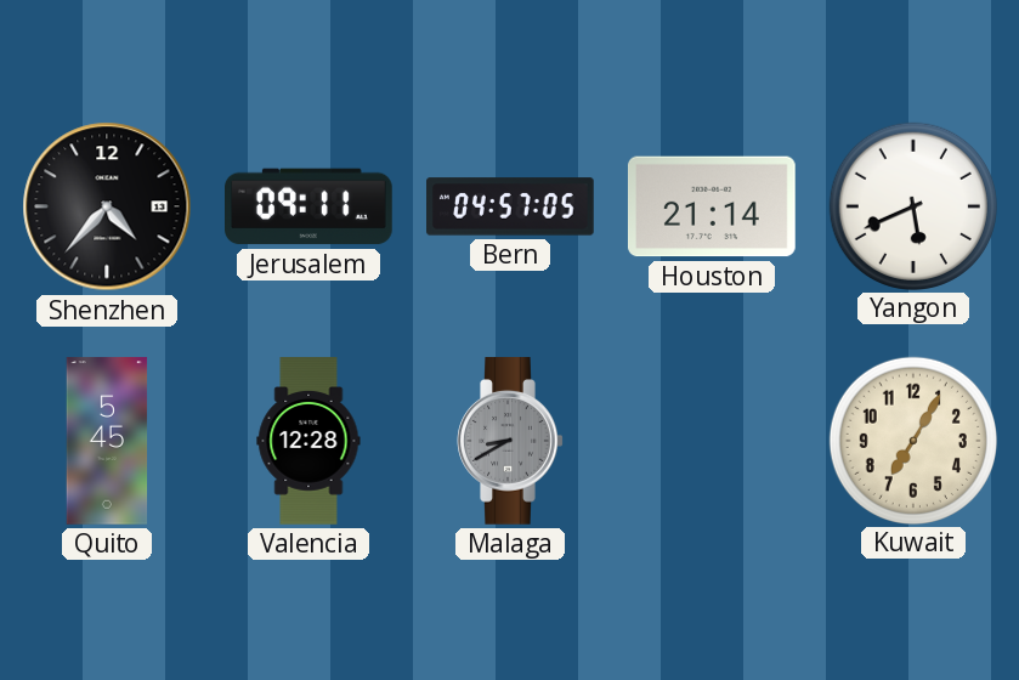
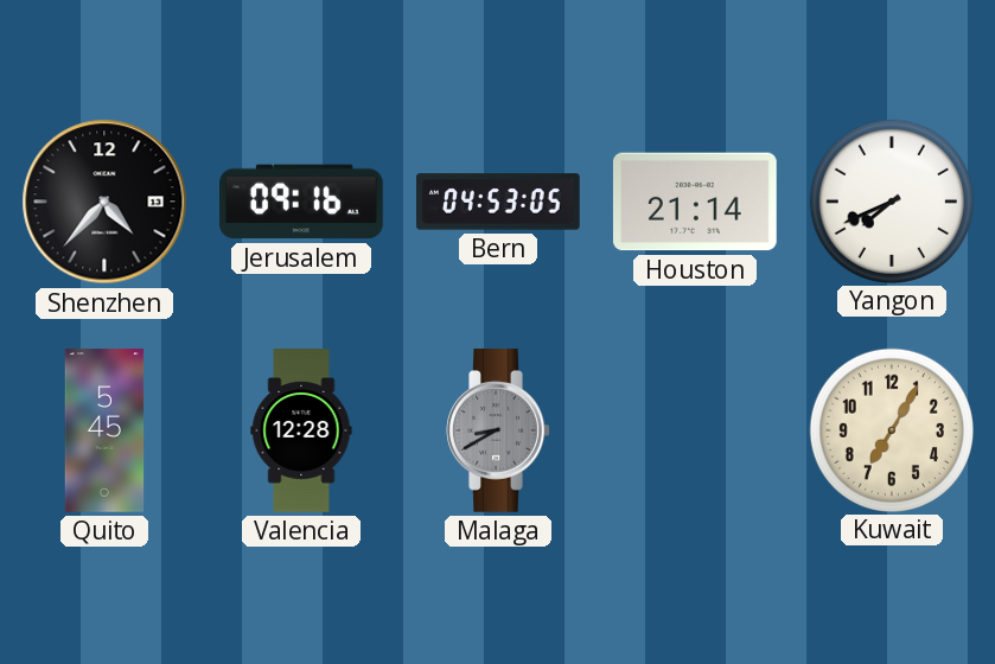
Jerusalem: 09:11 -> 09:16
Bern: 04:57 -> 04:53
Yangon: 5:41 -> 7:41
